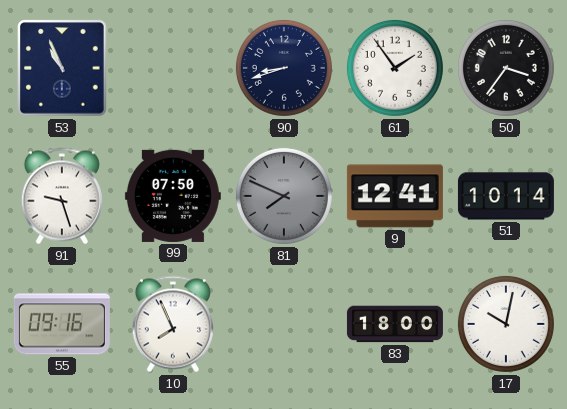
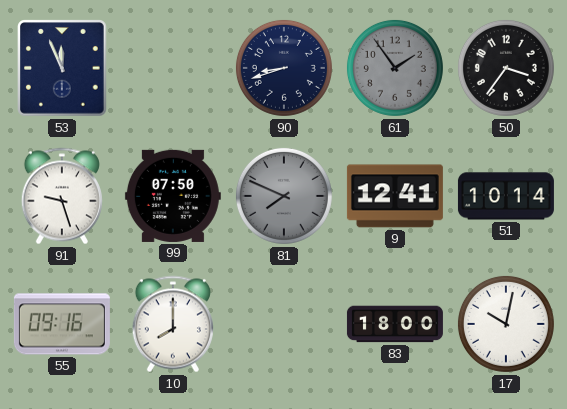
53: 10:56 -> 11:56
61 dial: white -> grey
10: 7:56 -> 8:00
